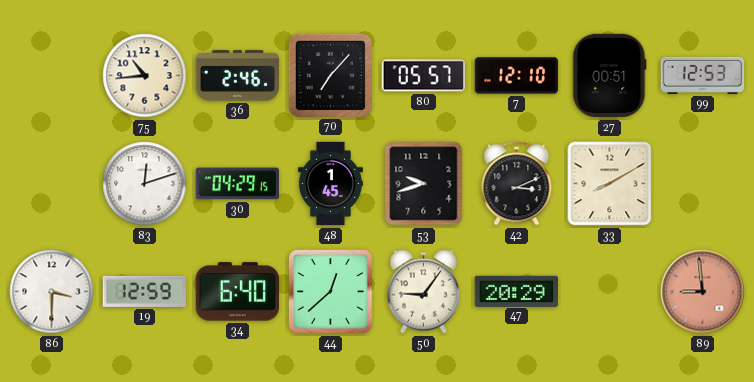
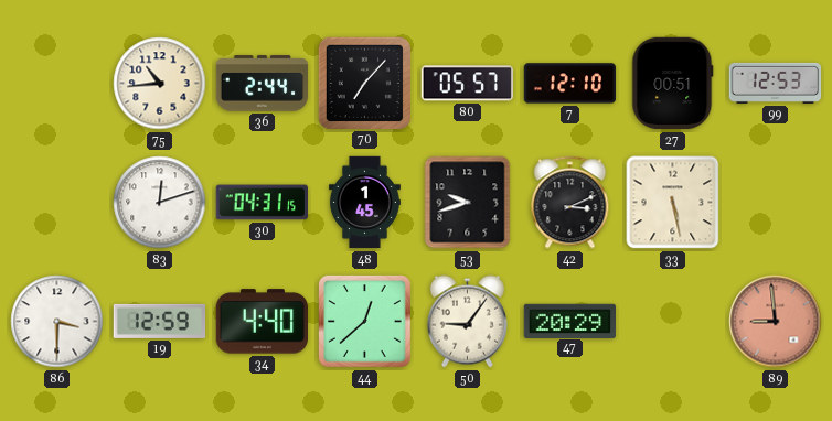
36: 2:46 -> 2:44
30: 04:29 -> 04:31
33: 8:10 -> 5:28
34: 6:40 -> 4:40
